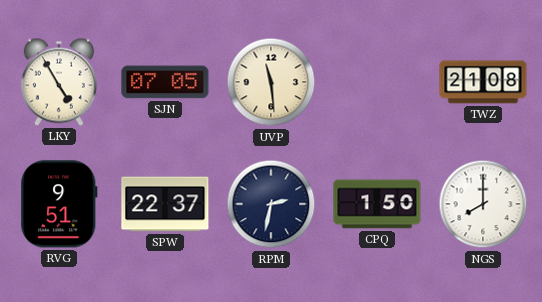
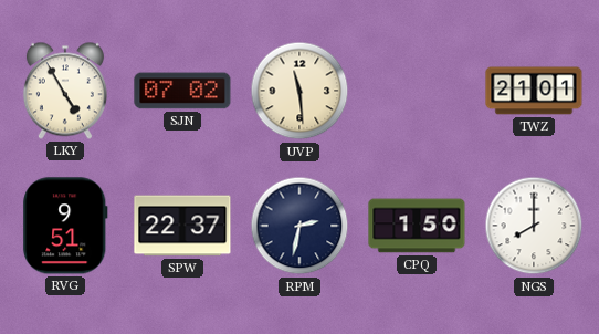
SJN: 07:05 -> 07:02
TWZ: 21:08 -> 21:01
